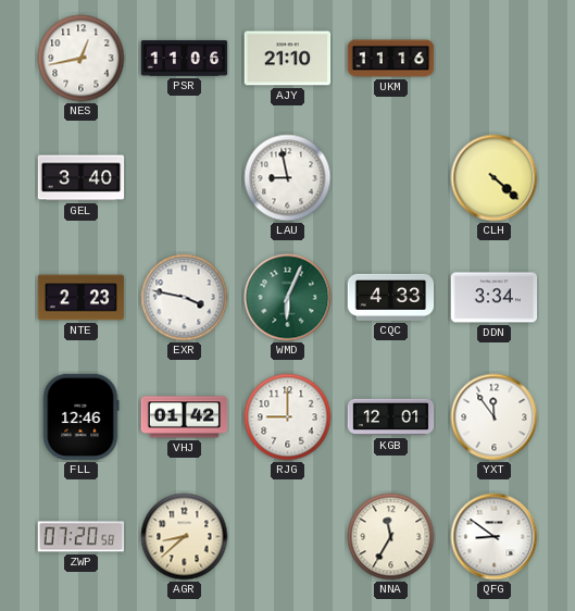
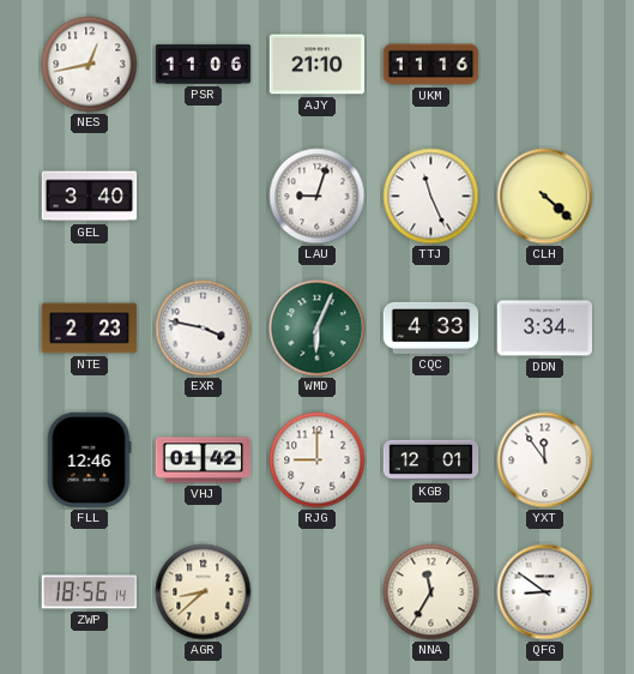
LAU: 8:58 -> 9:03
TTJ: none -> 11:26
ZWP: 07:20 -> 18:56
